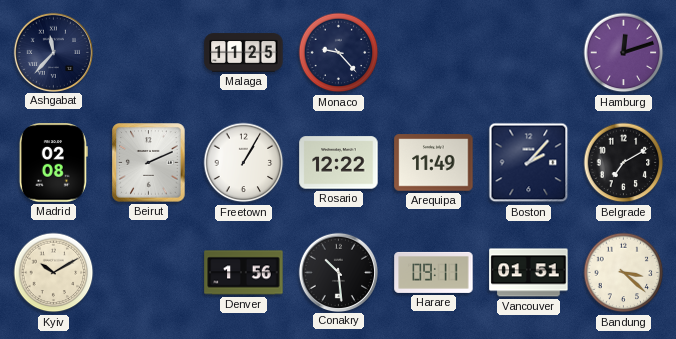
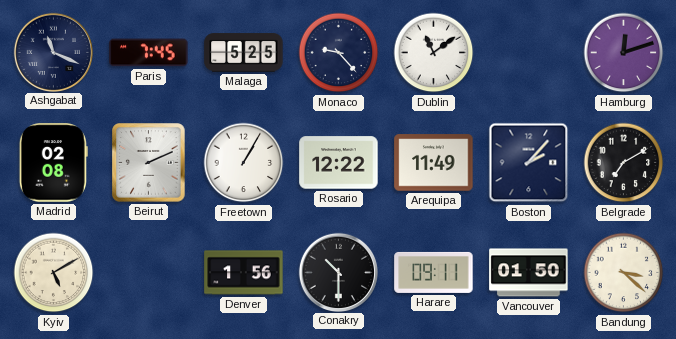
Ashgabat: 11:37 -> 11:19
Paris: none -> 7:45
Malaga: 11:25 -> 5:25
Dublin: none -> 11:09
Kyiv: 10:10 -> 5:10
Conakry: 10:29 -> 10:30
Vancouver: 01:51 -> 01:50
